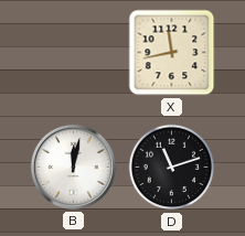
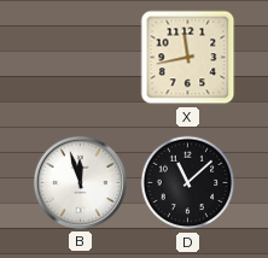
B: 12:02 -> 11:57
D: 11:12 -> 11:08
